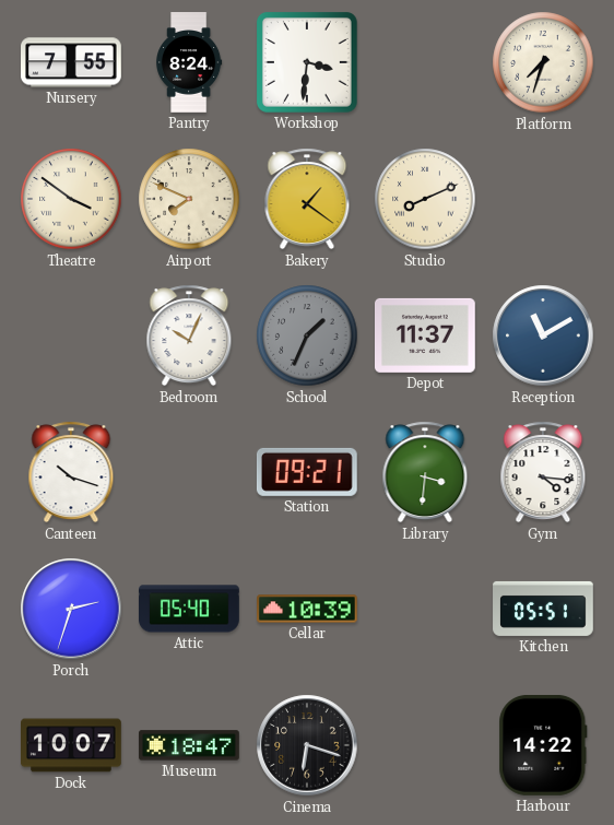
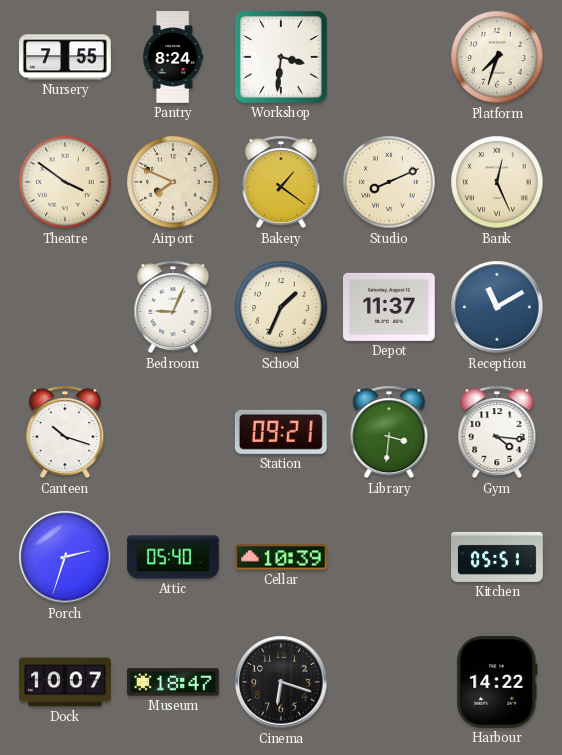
Bank: none -> 12:26
Bedroom: 10:04 -> 9:04
School dial: grey -> cream
